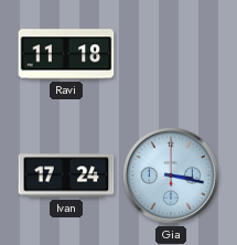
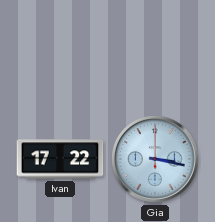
Ravi: 11:18 -> none
Ivan: 17:24 -> 17:22
